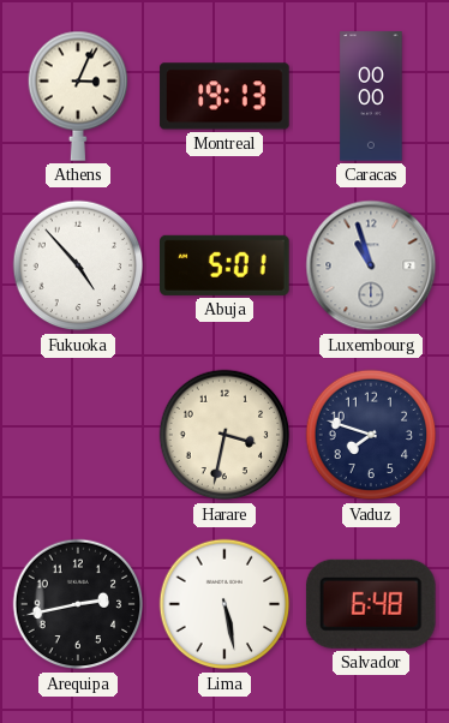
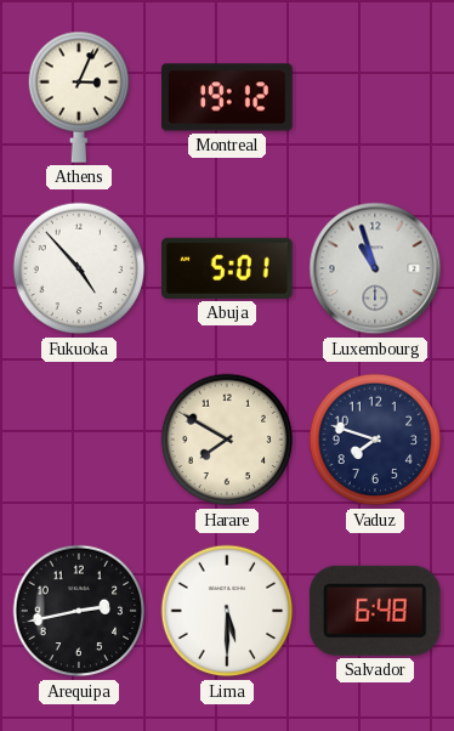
Montreal: 19:13 -> 19:12
Caracas: 00:00 -> none
Harare: 3:32 -> 7:50
Lima: 5:28 -> 5:30
